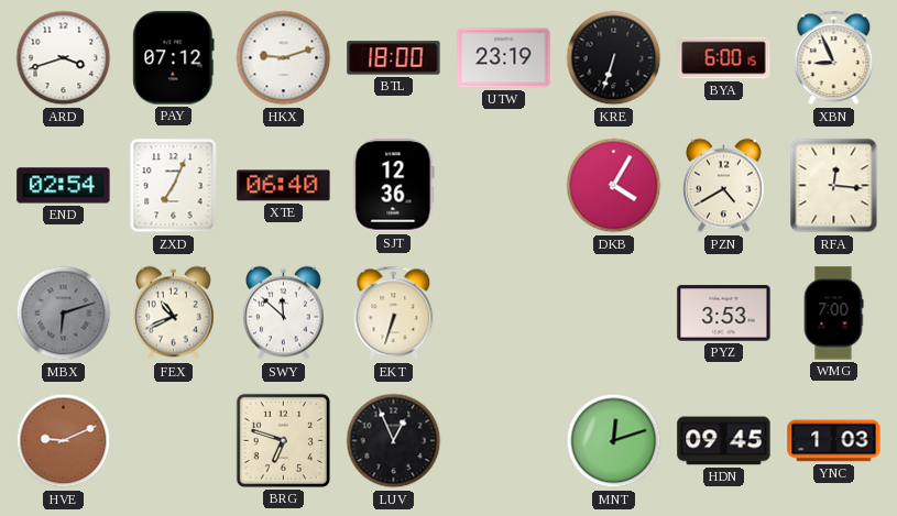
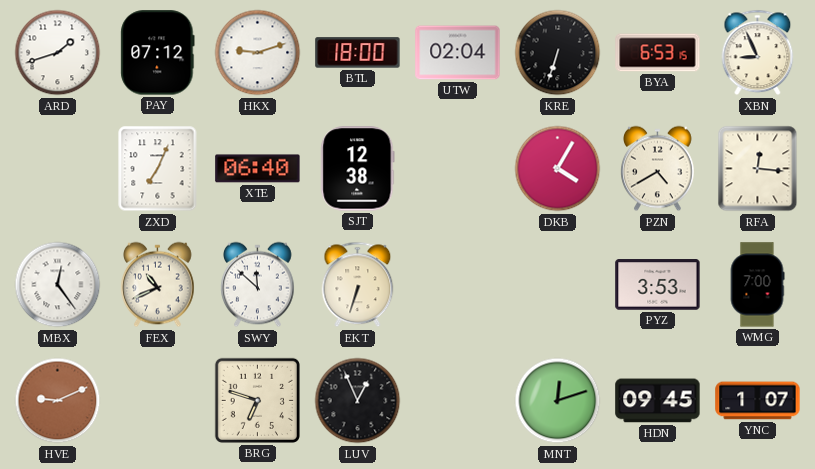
ARD: 3:42 -> 1:42
UTW: 23:19 -> 02:04
BYA: 6:00 -> 6:53
END: 02:54 -> none
SJT: 12:36 -> 12:38
MBX: 6:12 -> 12:24
MBX dial: grey -> white
YNC: 1:03 -> 1:07
